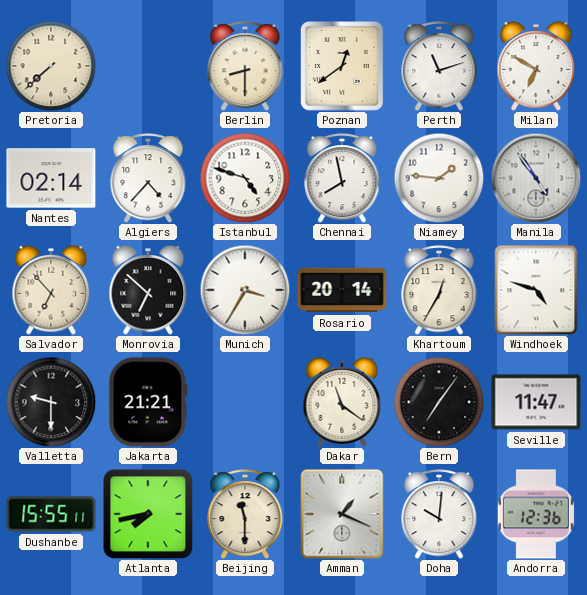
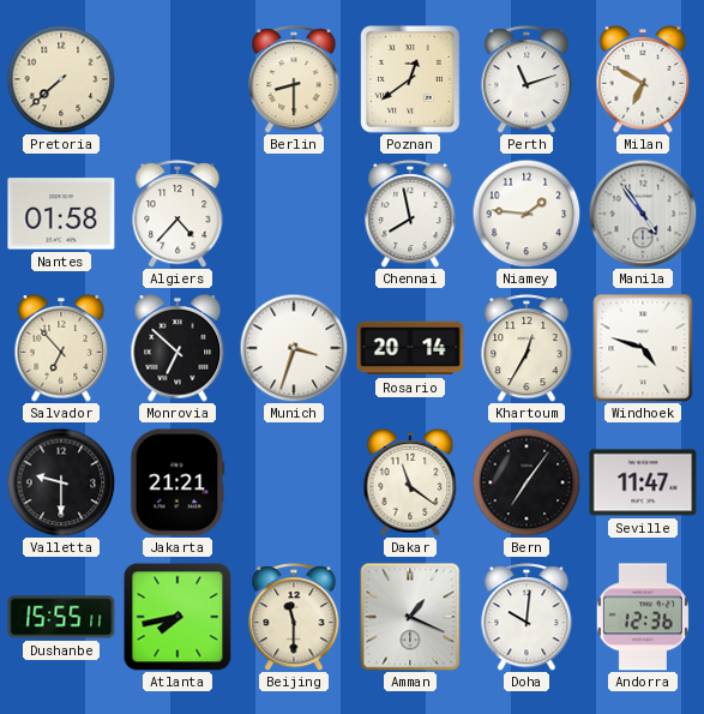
Nantes: 02:14 -> 01:58
Istanbul: 4:48 -> none
Munich: 3:35 -> 3:33
